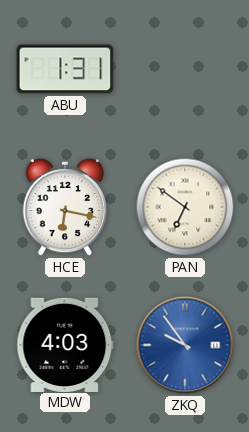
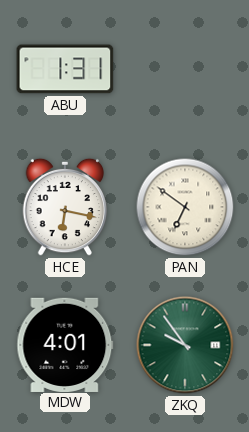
MDW: 4:03 -> 4:01
ZKQ dial: blue -> green
